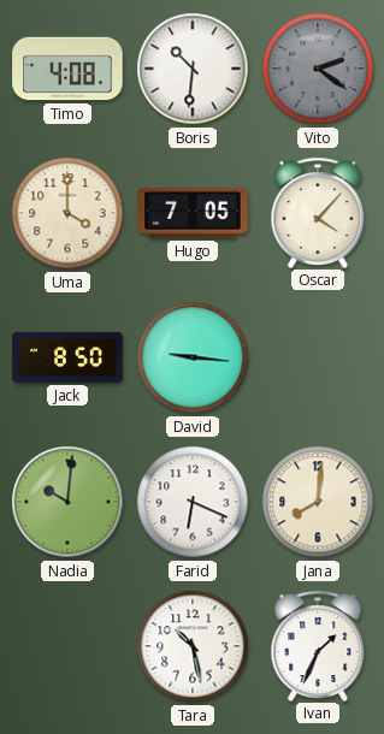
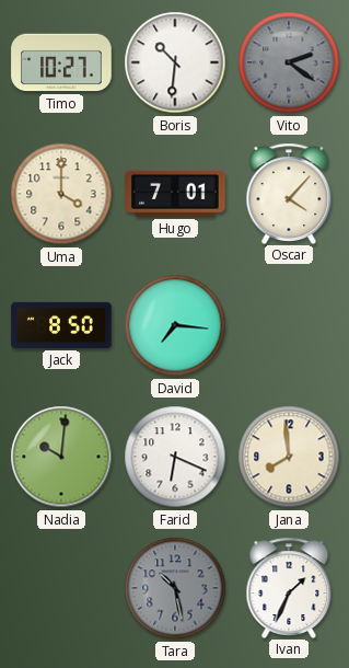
Timo: 4:08 -> 10:27
Hugo: 7:05 -> 7:01
David: 9:16 -> 7:16
Jana: 8:01 -> 7:59
Tara dial: white -> grey
